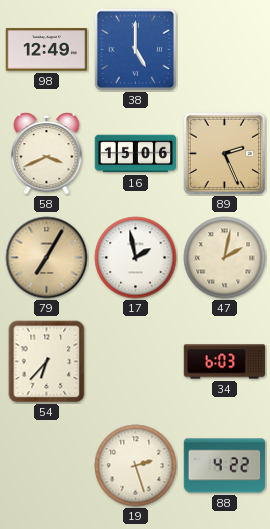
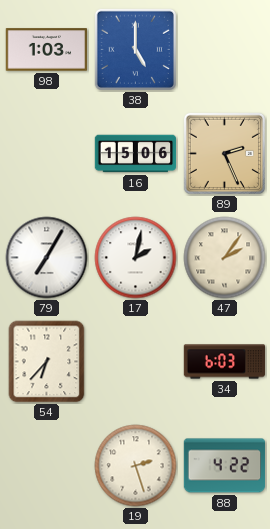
98: 12:49 -> 1:03
58: 3:41 -> none
79 dial: champagne -> white
17: 1:58 -> 2:02
47: 2:02 -> 2:06
